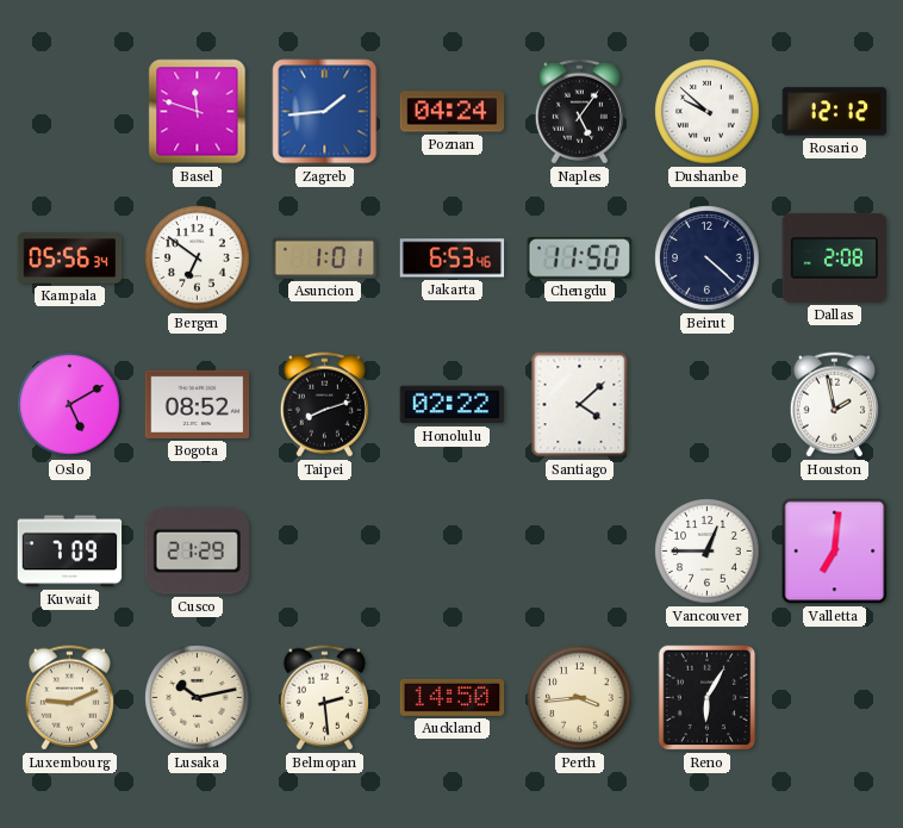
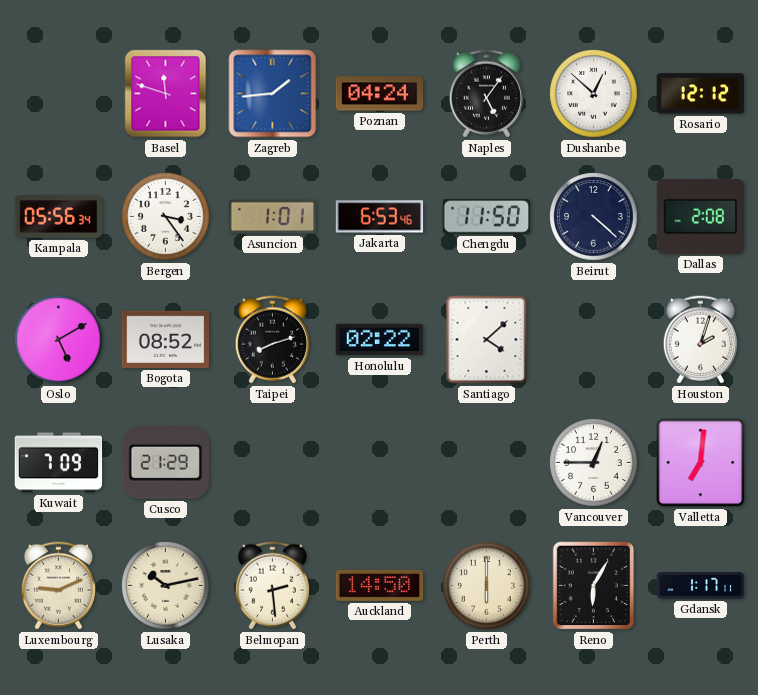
Dushanbe: 9:52 -> 12:52
Bergen: 6:51 -> 3:24
Houston: 1:58 -> 2:03
Perth: 3:44 -> 6:00
Gdansk: none -> 1:17
